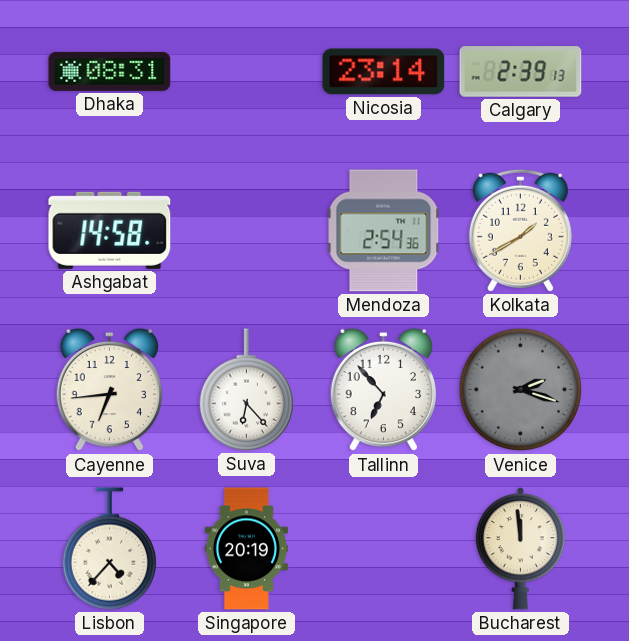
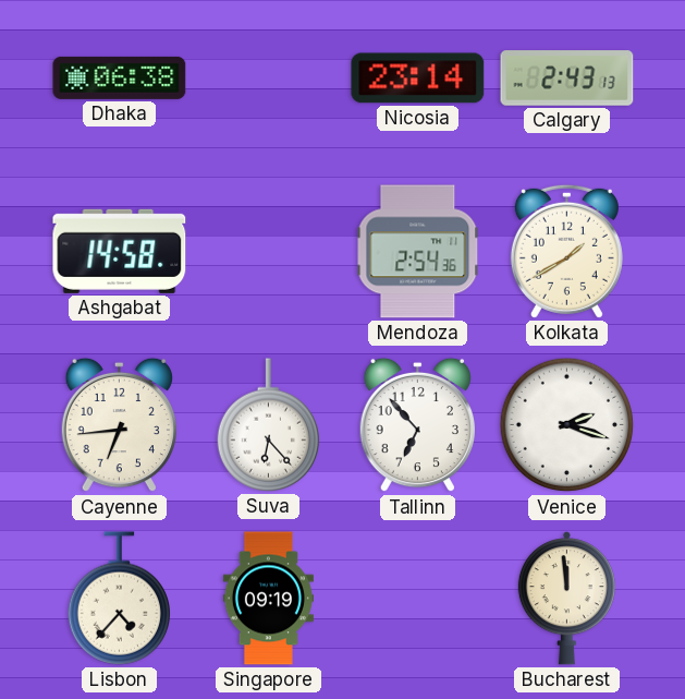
Dhaka: 08:31 -> 06:38
Calgary: 2:39 -> 2:43
Venice dial: grey -> white
Singapore: 20:19 -> 09:19
